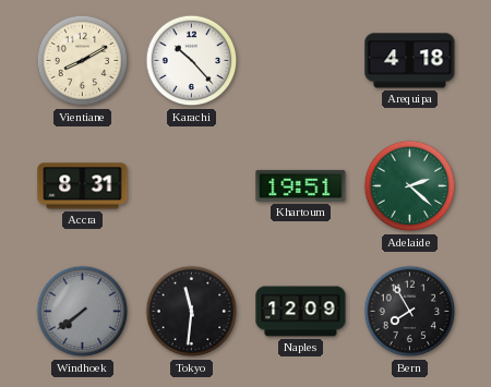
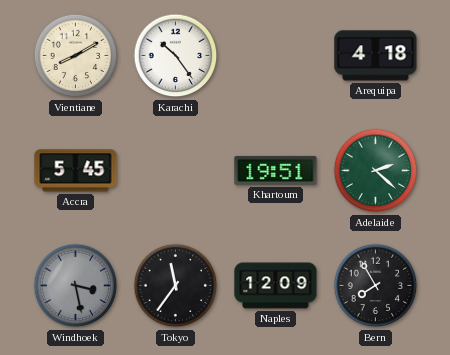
Karachi: 10:23 -> 10:24
Accra: 8:31 -> 5:45
Windhoek: 7:39 -> 3:28
Tokyo: 11:31 -> 11:36
